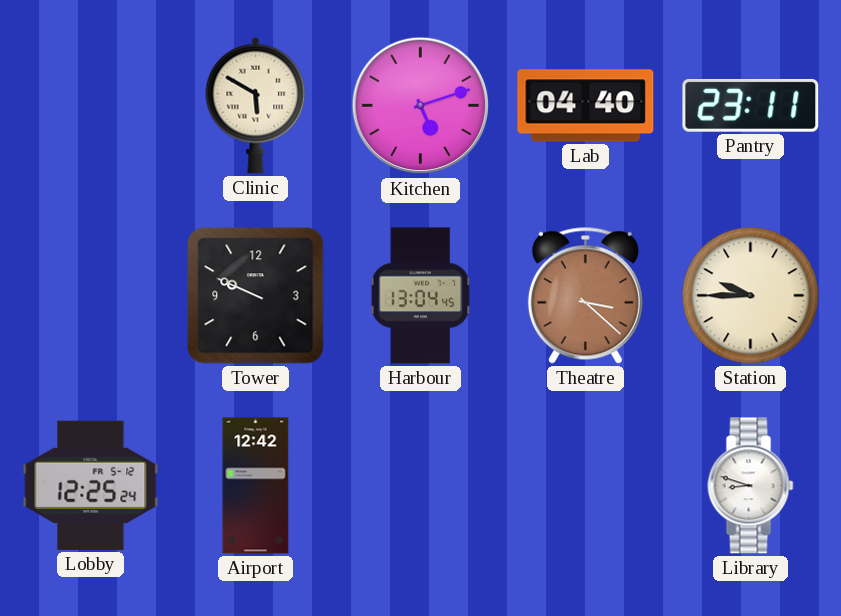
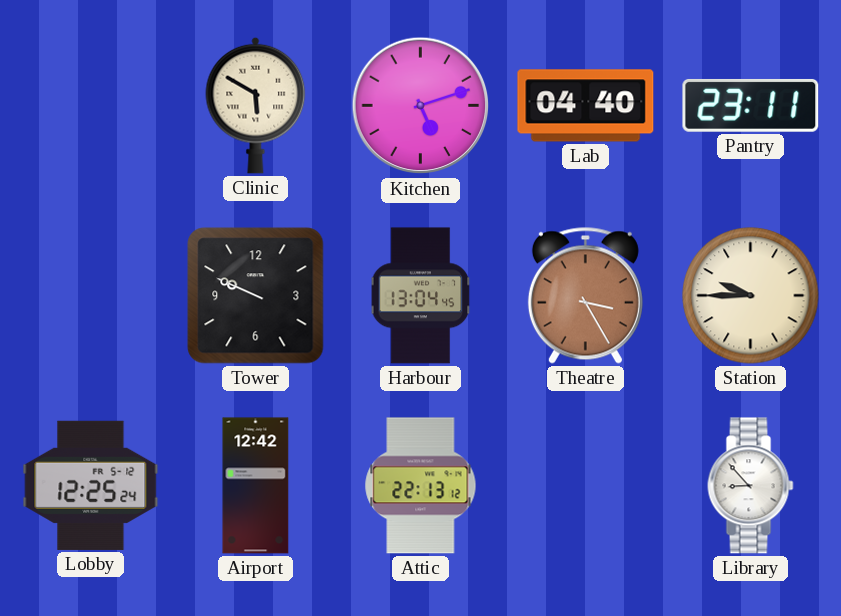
Theatre: 3:22 -> 3:25
Attic: none -> 22:13
Library: 8:48 -> 8:53
